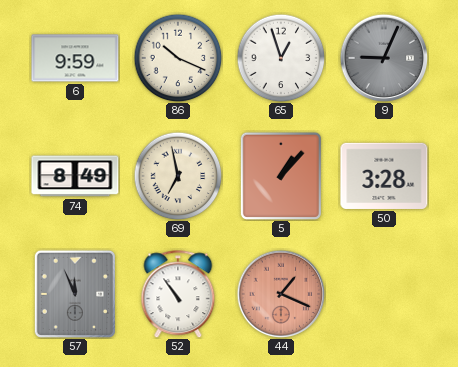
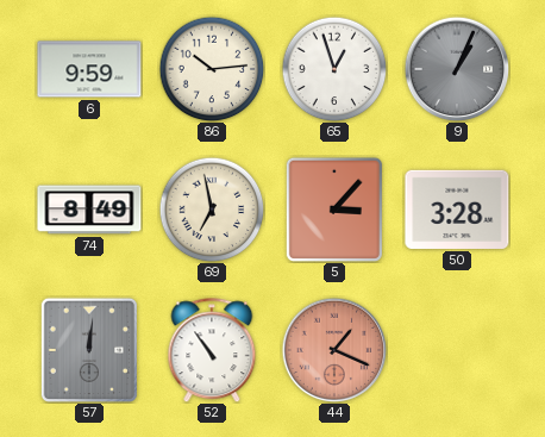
86: 10:19 -> 10:14
9: 9:04 -> 1:04
5: 1:07 -> 3:07
57: 11:56 -> 12:01
